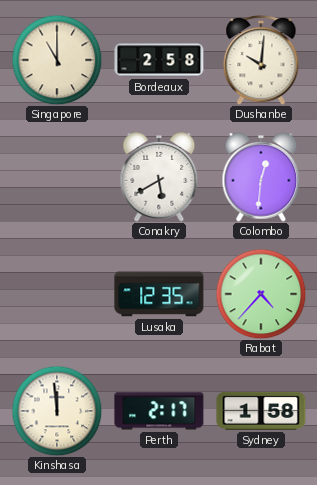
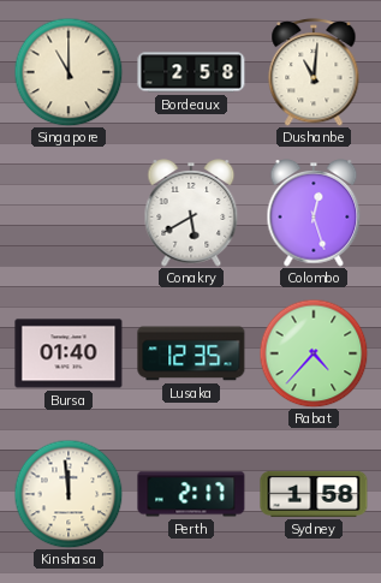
Dushanbe: 10:01 -> 11:01
Colombo: 12:31 -> 12:27
Bursa: none -> 01:40
